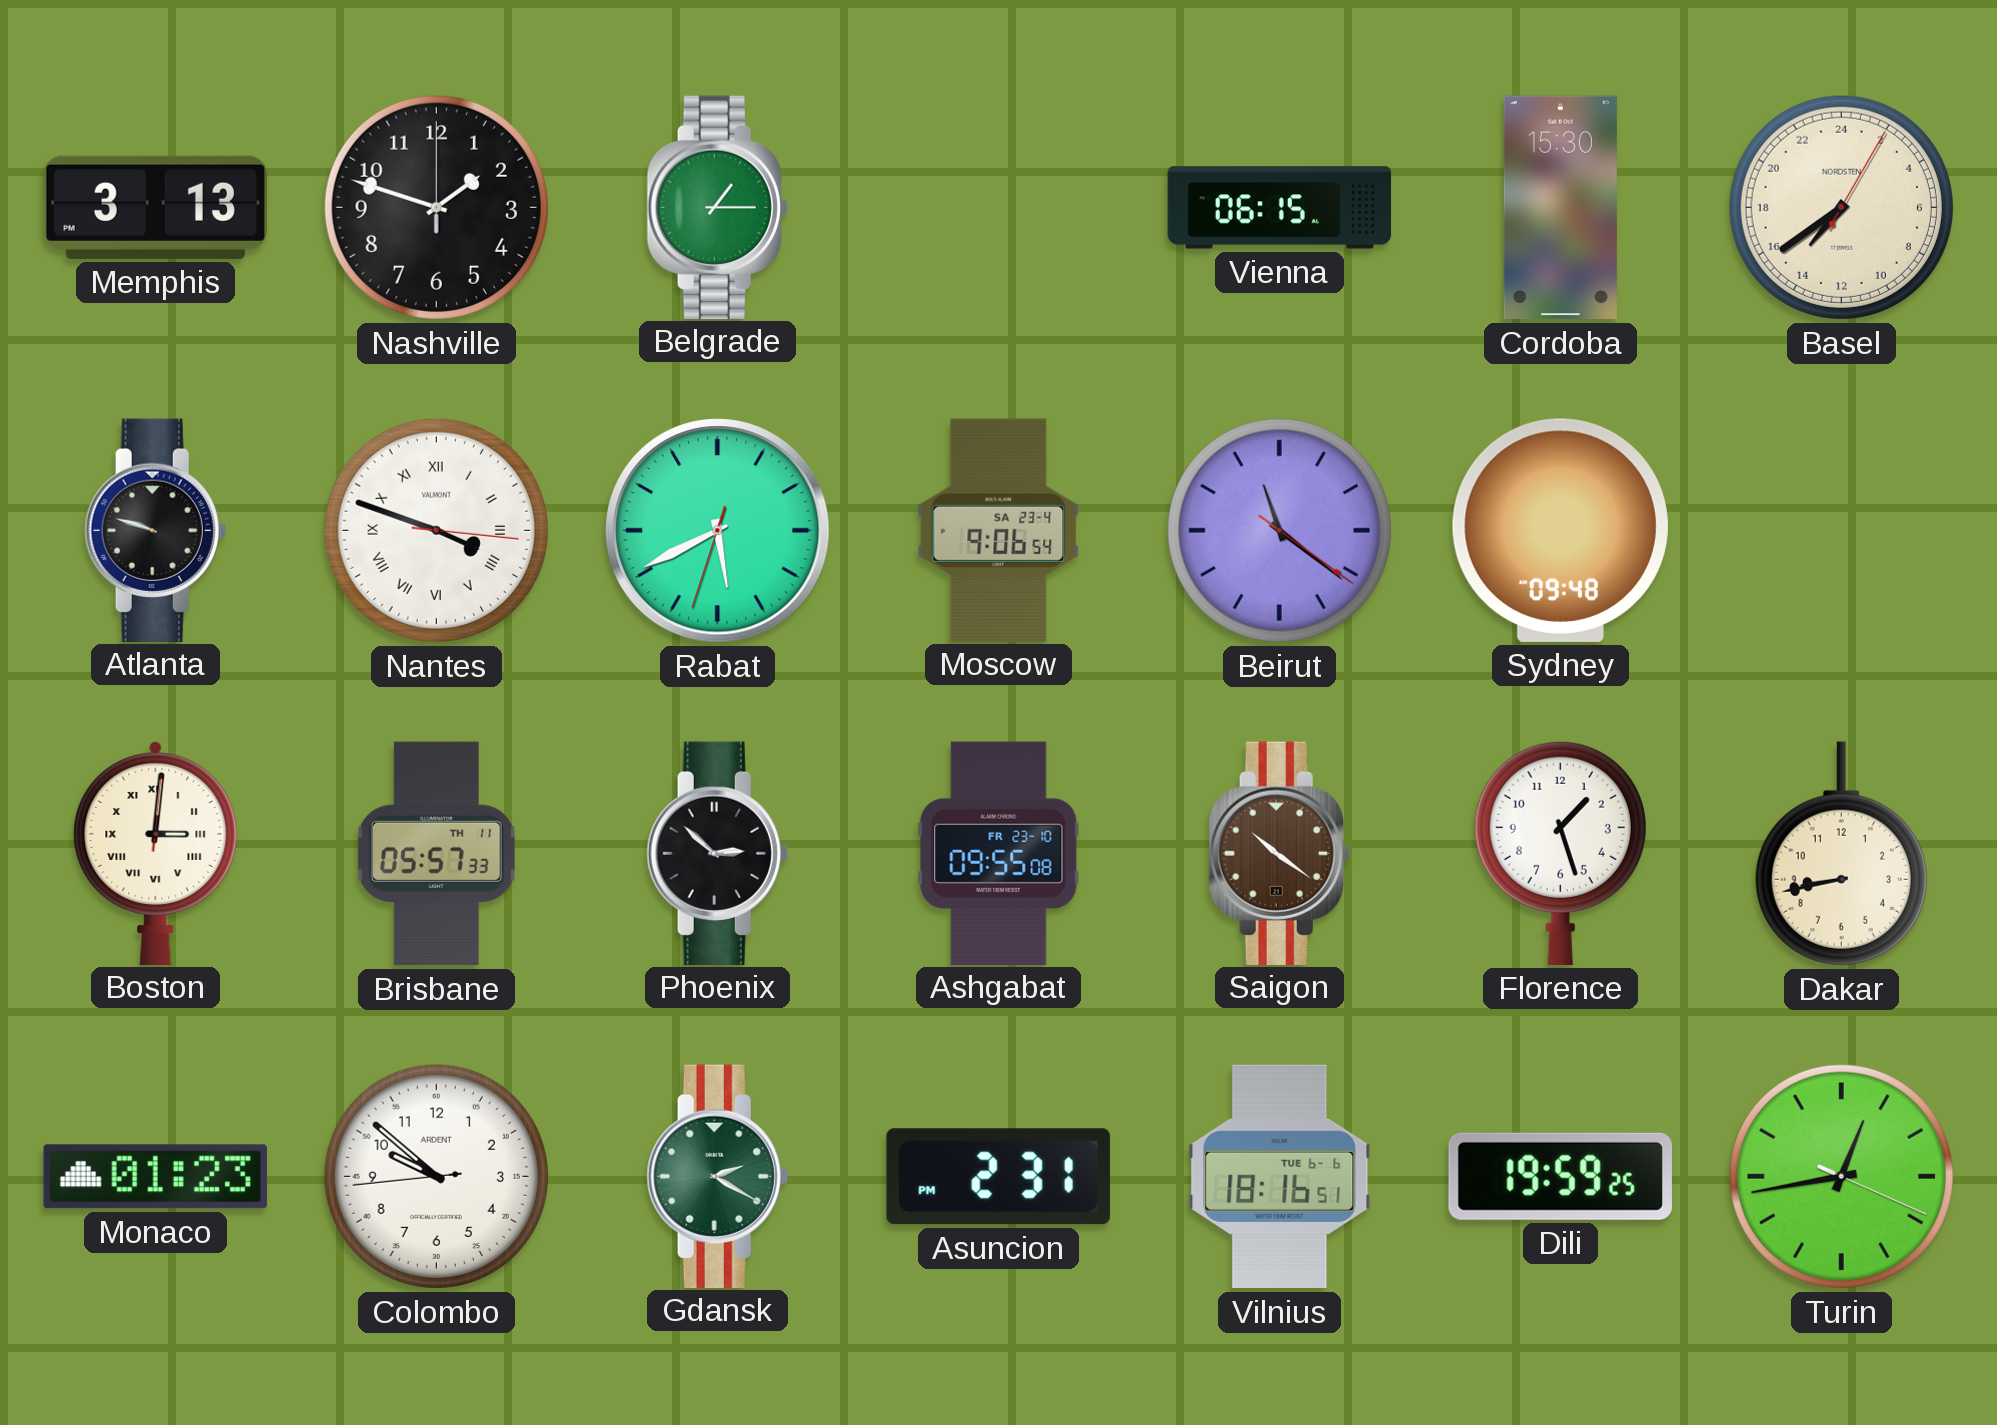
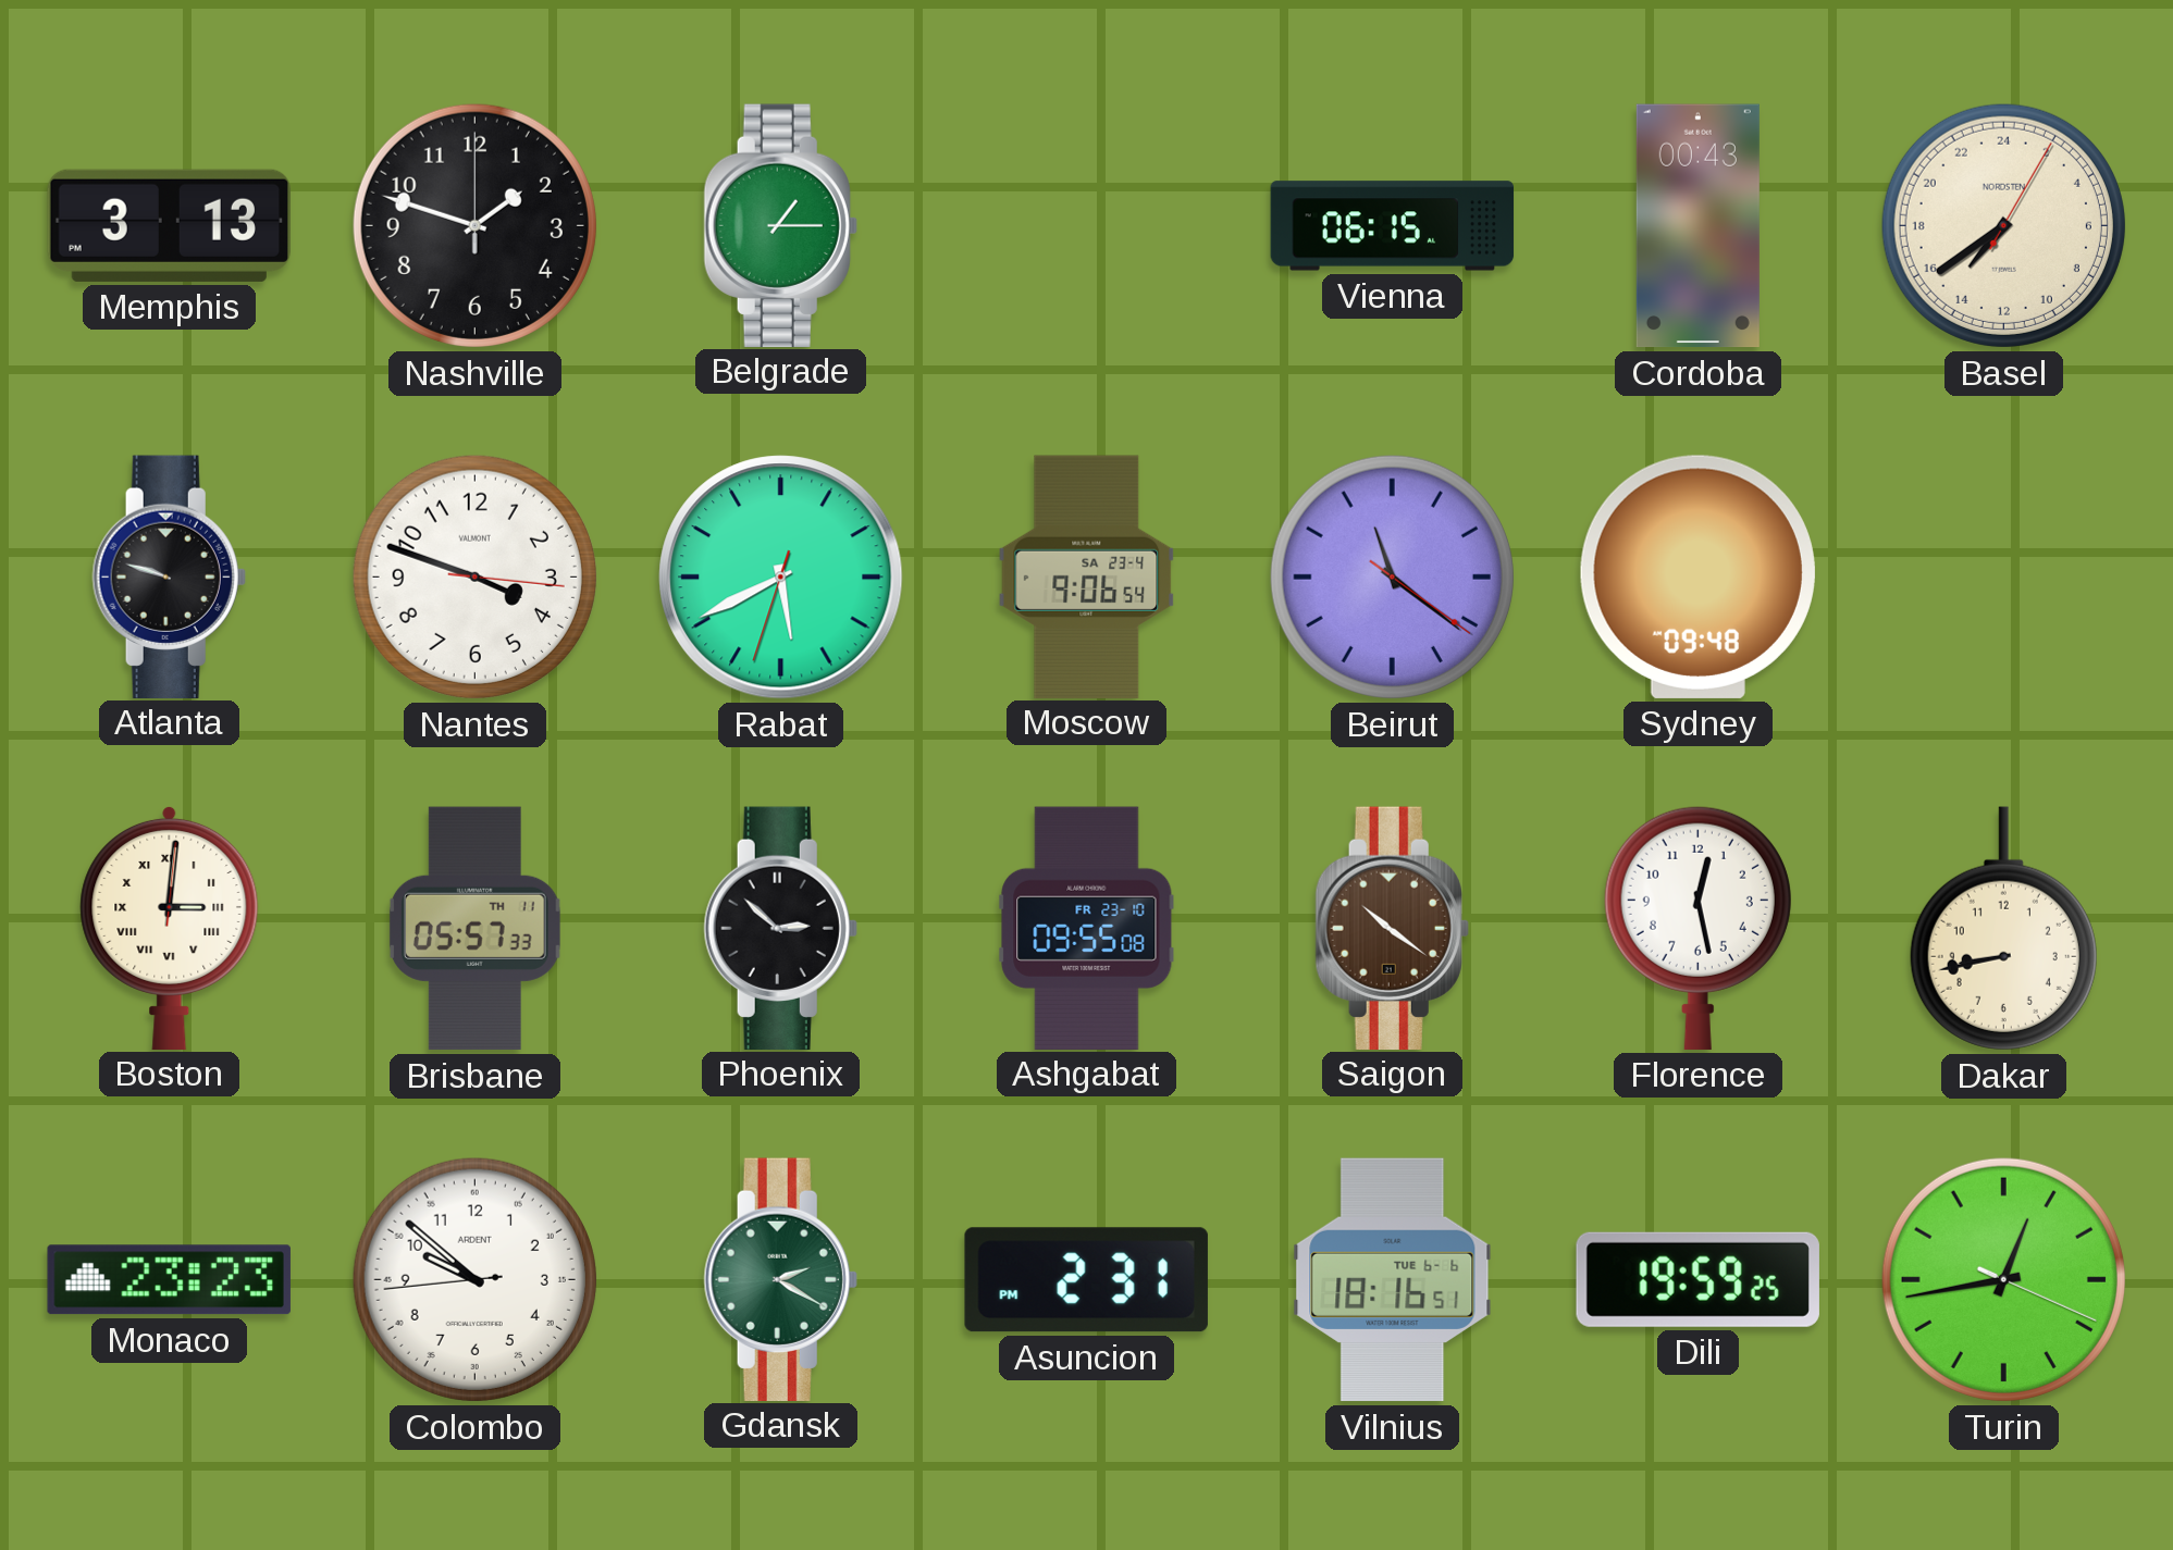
Cordoba: 15:30 -> 00:43
Nantes numerals: Roman -> Arabic
Florence: 1:27 -> 12:28
Monaco: 01:23 -> 23:23
